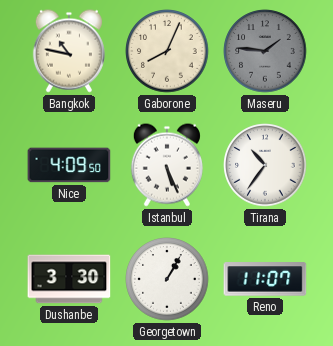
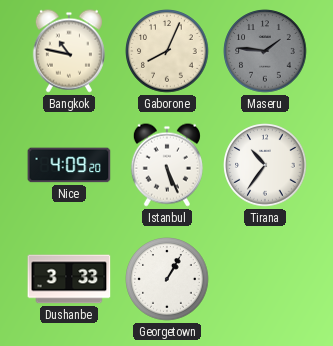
Nice: 4:09:50 -> 4:09:20
Dushanbe: 3:30 -> 3:33
Reno: 11:07 -> none
